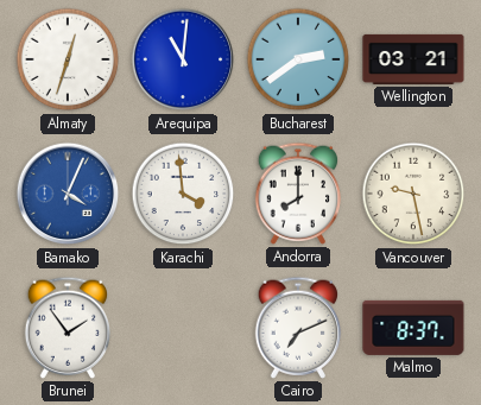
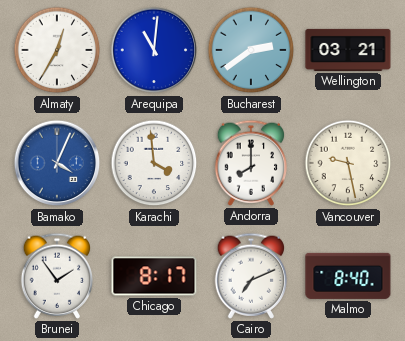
Almaty: 12:33 -> 12:35
Chicago: none -> 8:17
Malmo: 8:37 -> 8:40
